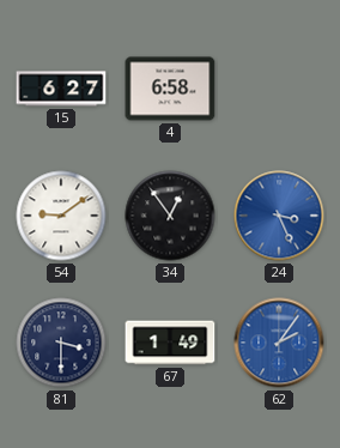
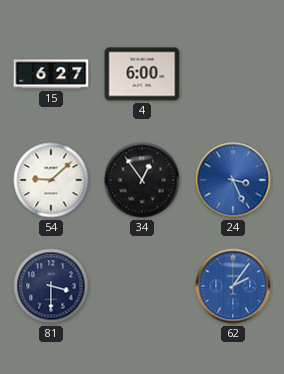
4: 6:58 -> 6:00
54: 9:09 -> 9:08
67: 1:49 -> none
